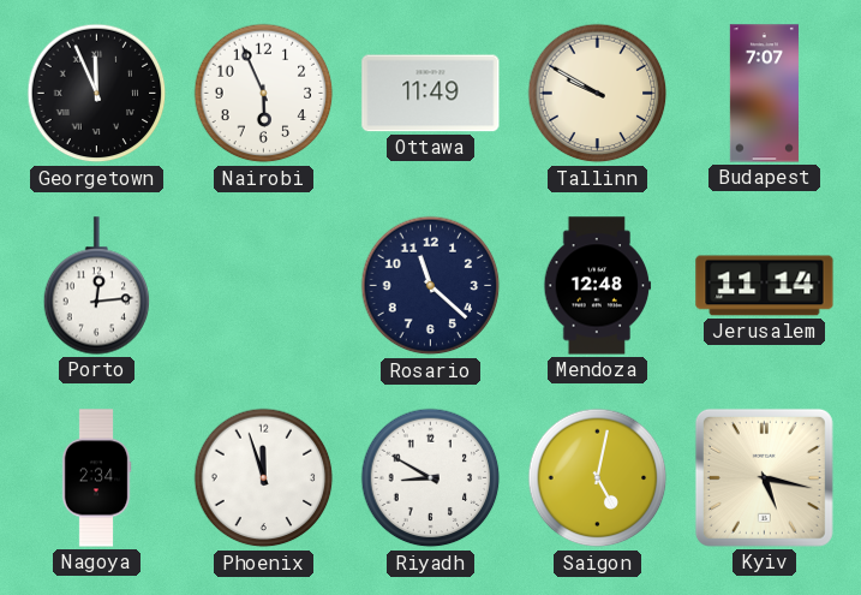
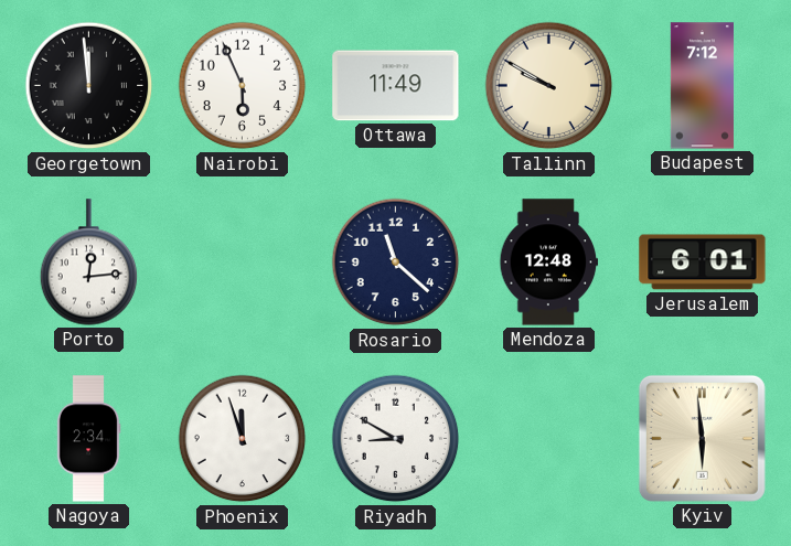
Georgetown: 11:56 -> 11:59
Budapest: 7:07 -> 7:12
Jerusalem: 11:14 -> 6:01
Saigon: 5:02 -> none
Kyiv: 5:17 -> 5:59
